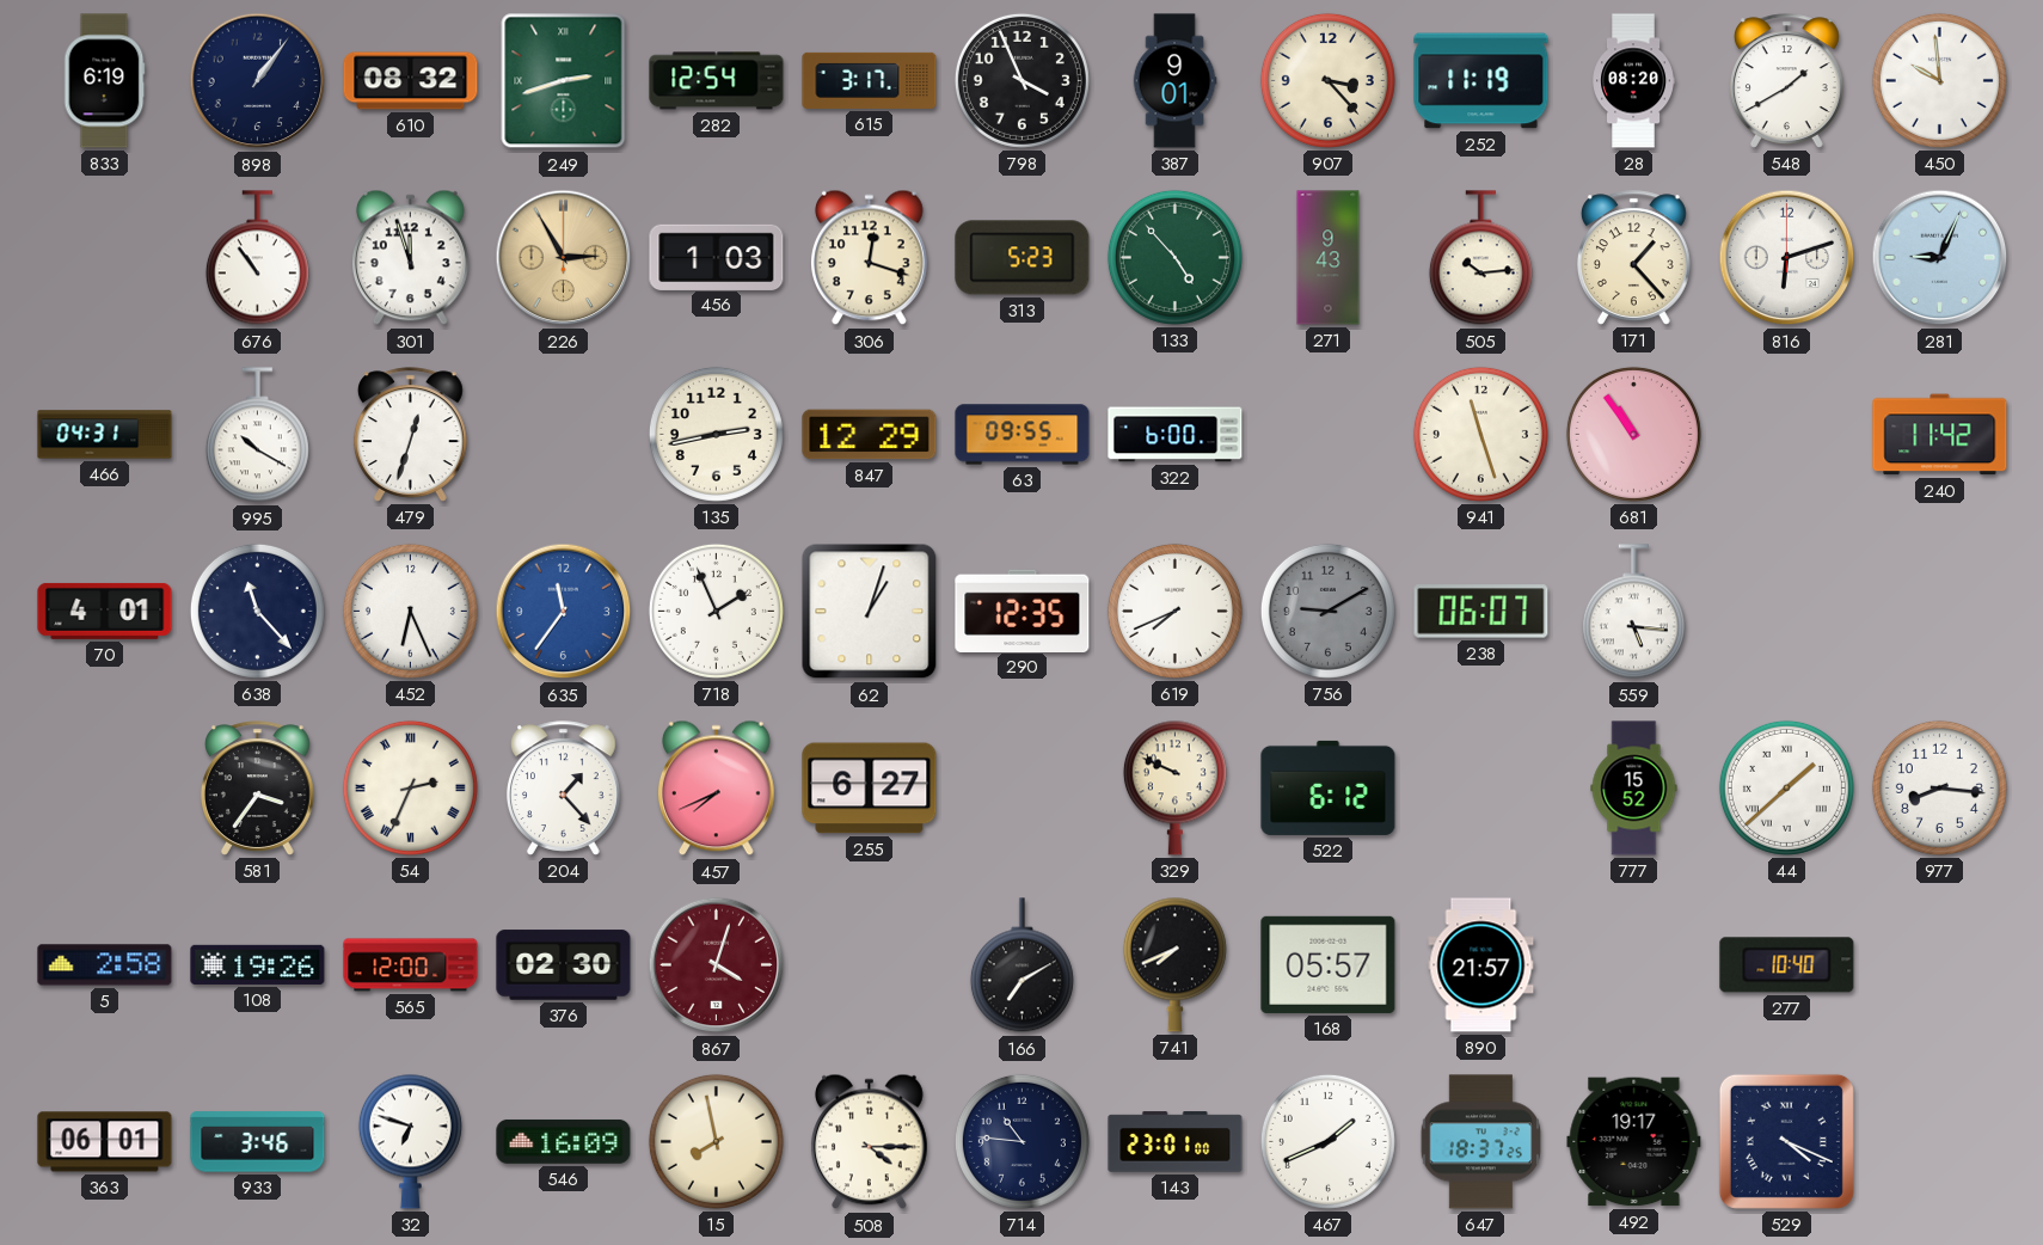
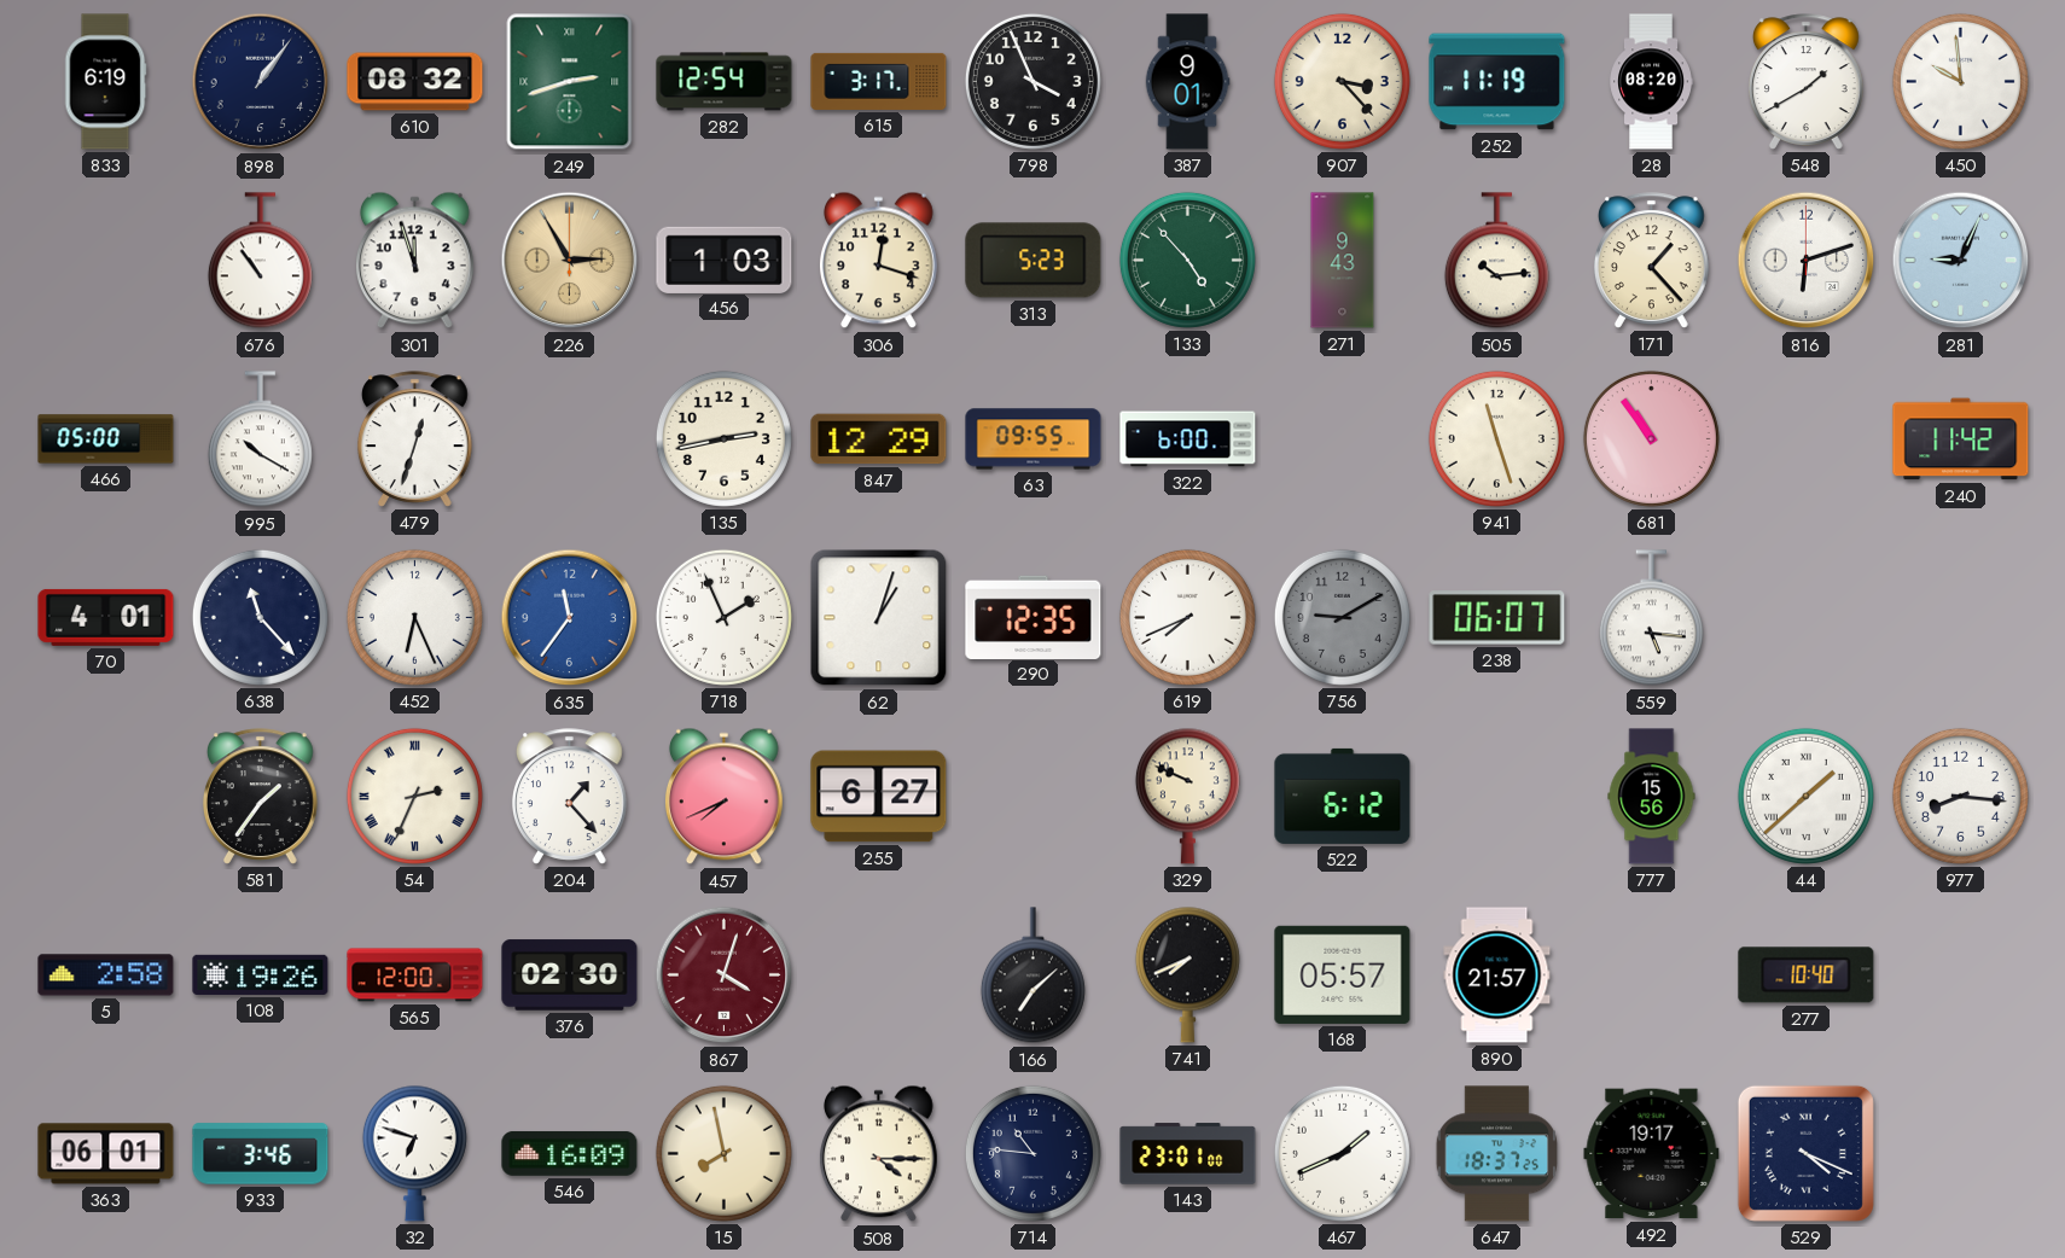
466: 04:31 -> 05:00
581: 3:36 -> 1:36
777: 15:52 -> 15:56
166: 7:10 -> 7:08
